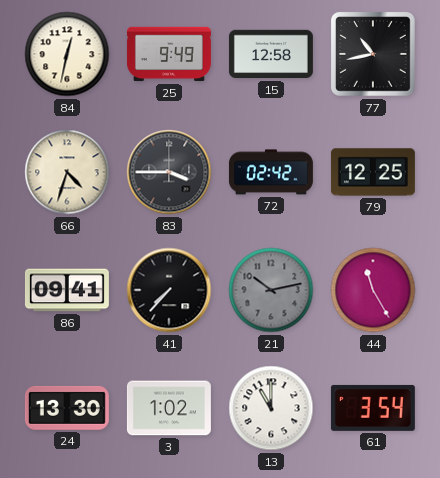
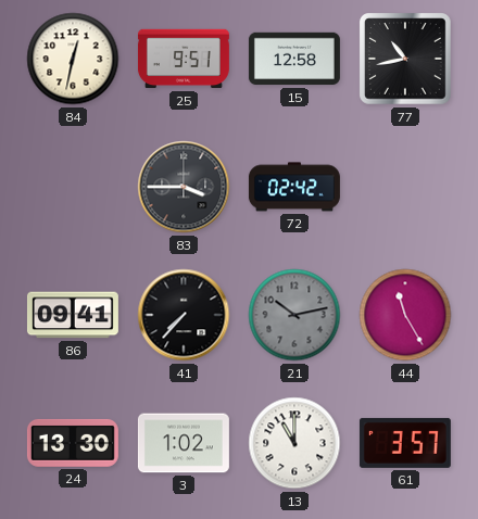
25: 9:49 -> 9:51
66: 4:33 -> none
79: 12:25 -> none
61: 3:54 -> 3:57
